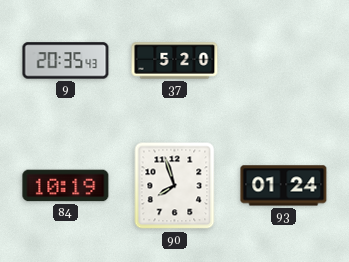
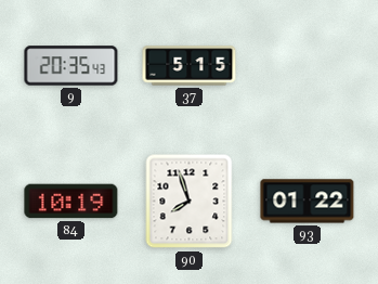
37: 5:20 -> 5:15
93: 01:24 -> 01:22
